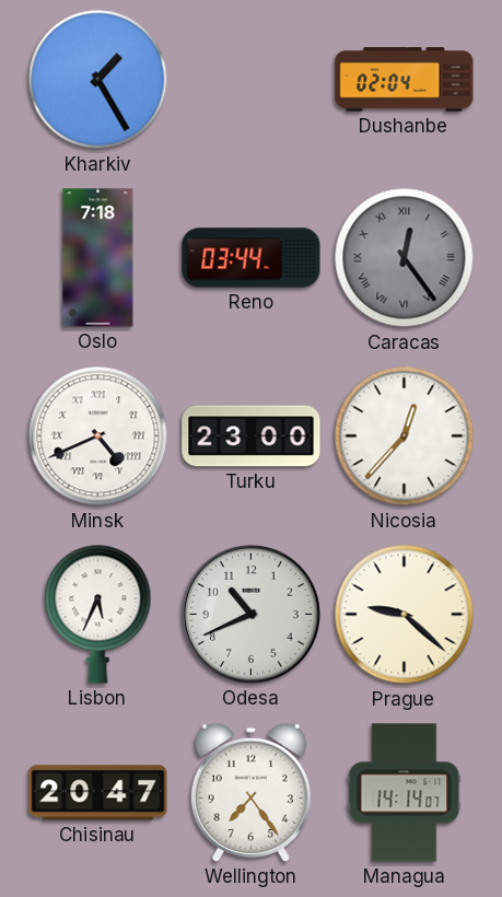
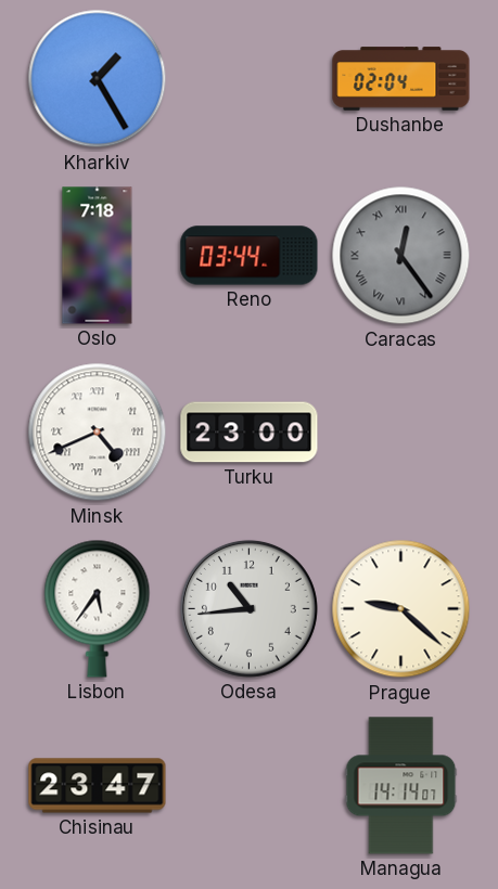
Nicosia: 12:37 -> none
Lisbon: 5:34 -> 5:36
Odesa: 10:41 -> 10:44
Chisinau: 20:47 -> 23:47
Wellington: 7:24 -> none
